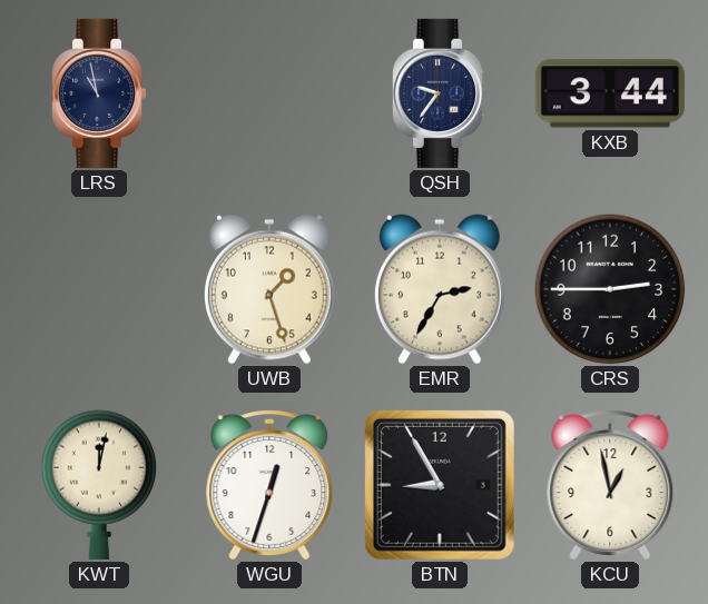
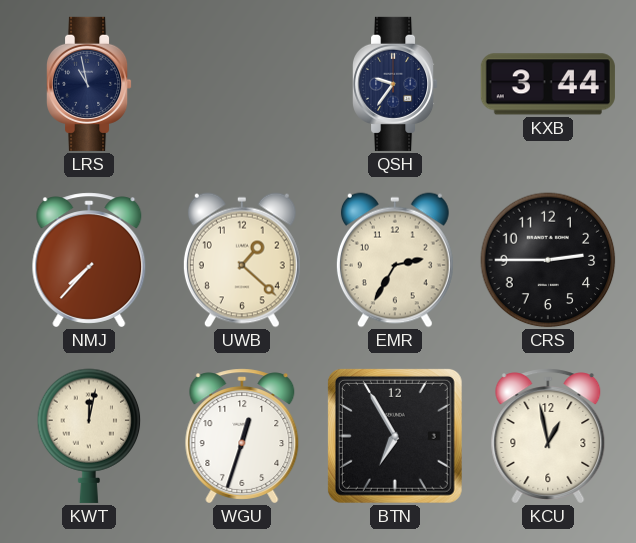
NMJ: none -> 7:37
UWB: 1:27 -> 1:22
BTN: 8:55 -> 6:55
